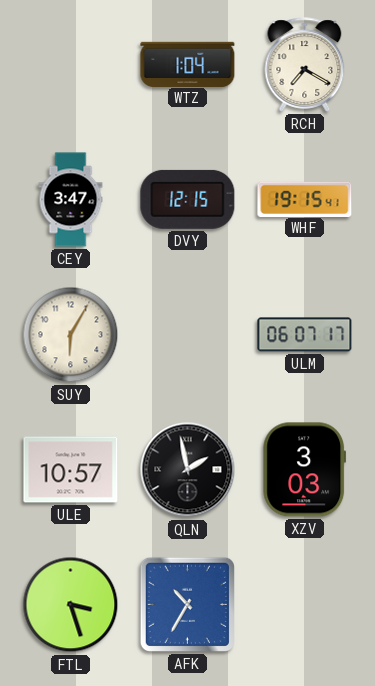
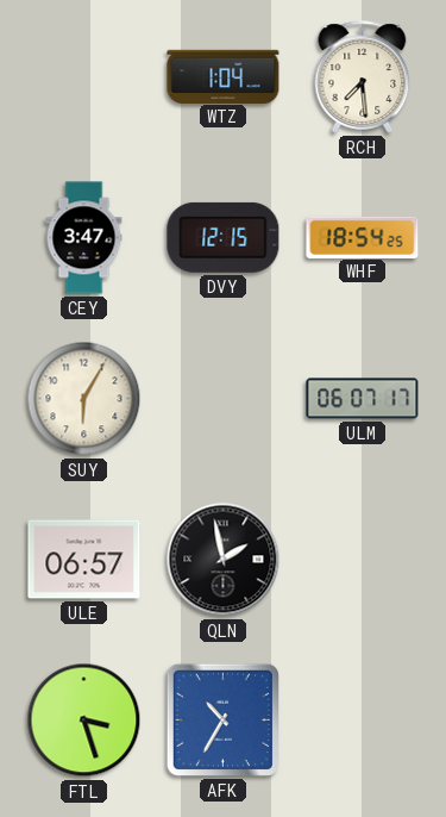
RCH: 7:20 -> 7:29
WHF: 19:15 -> 18:54
ULE: 10:57 -> 06:57
XZV: 3:03 -> none
